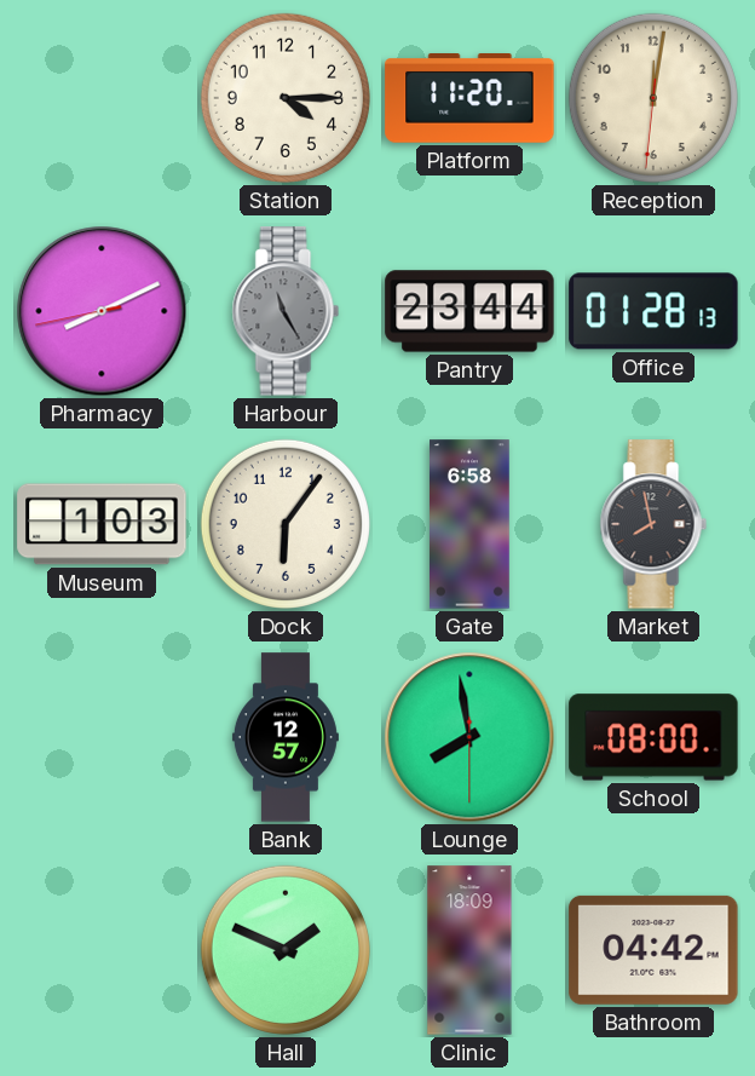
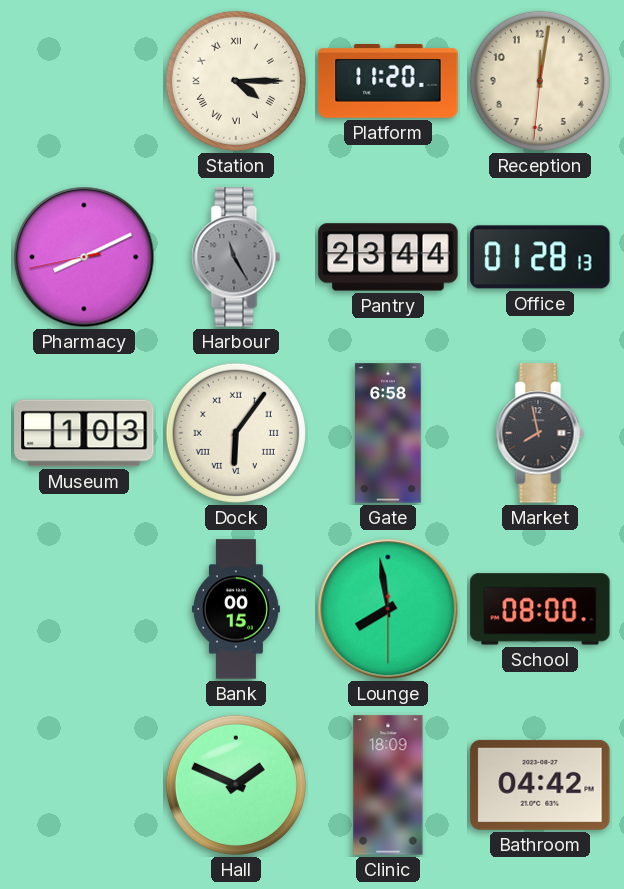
Station numerals: Arabic -> Roman
Dock numerals: Arabic -> Roman
Bank: 12:57 -> 00:15
